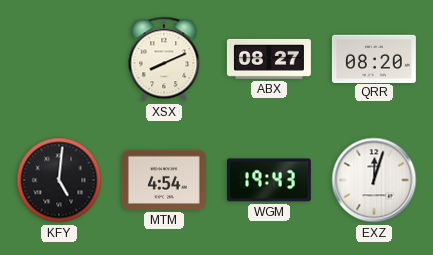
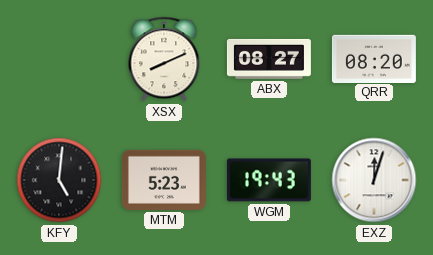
MTM: 4:54 -> 5:23
